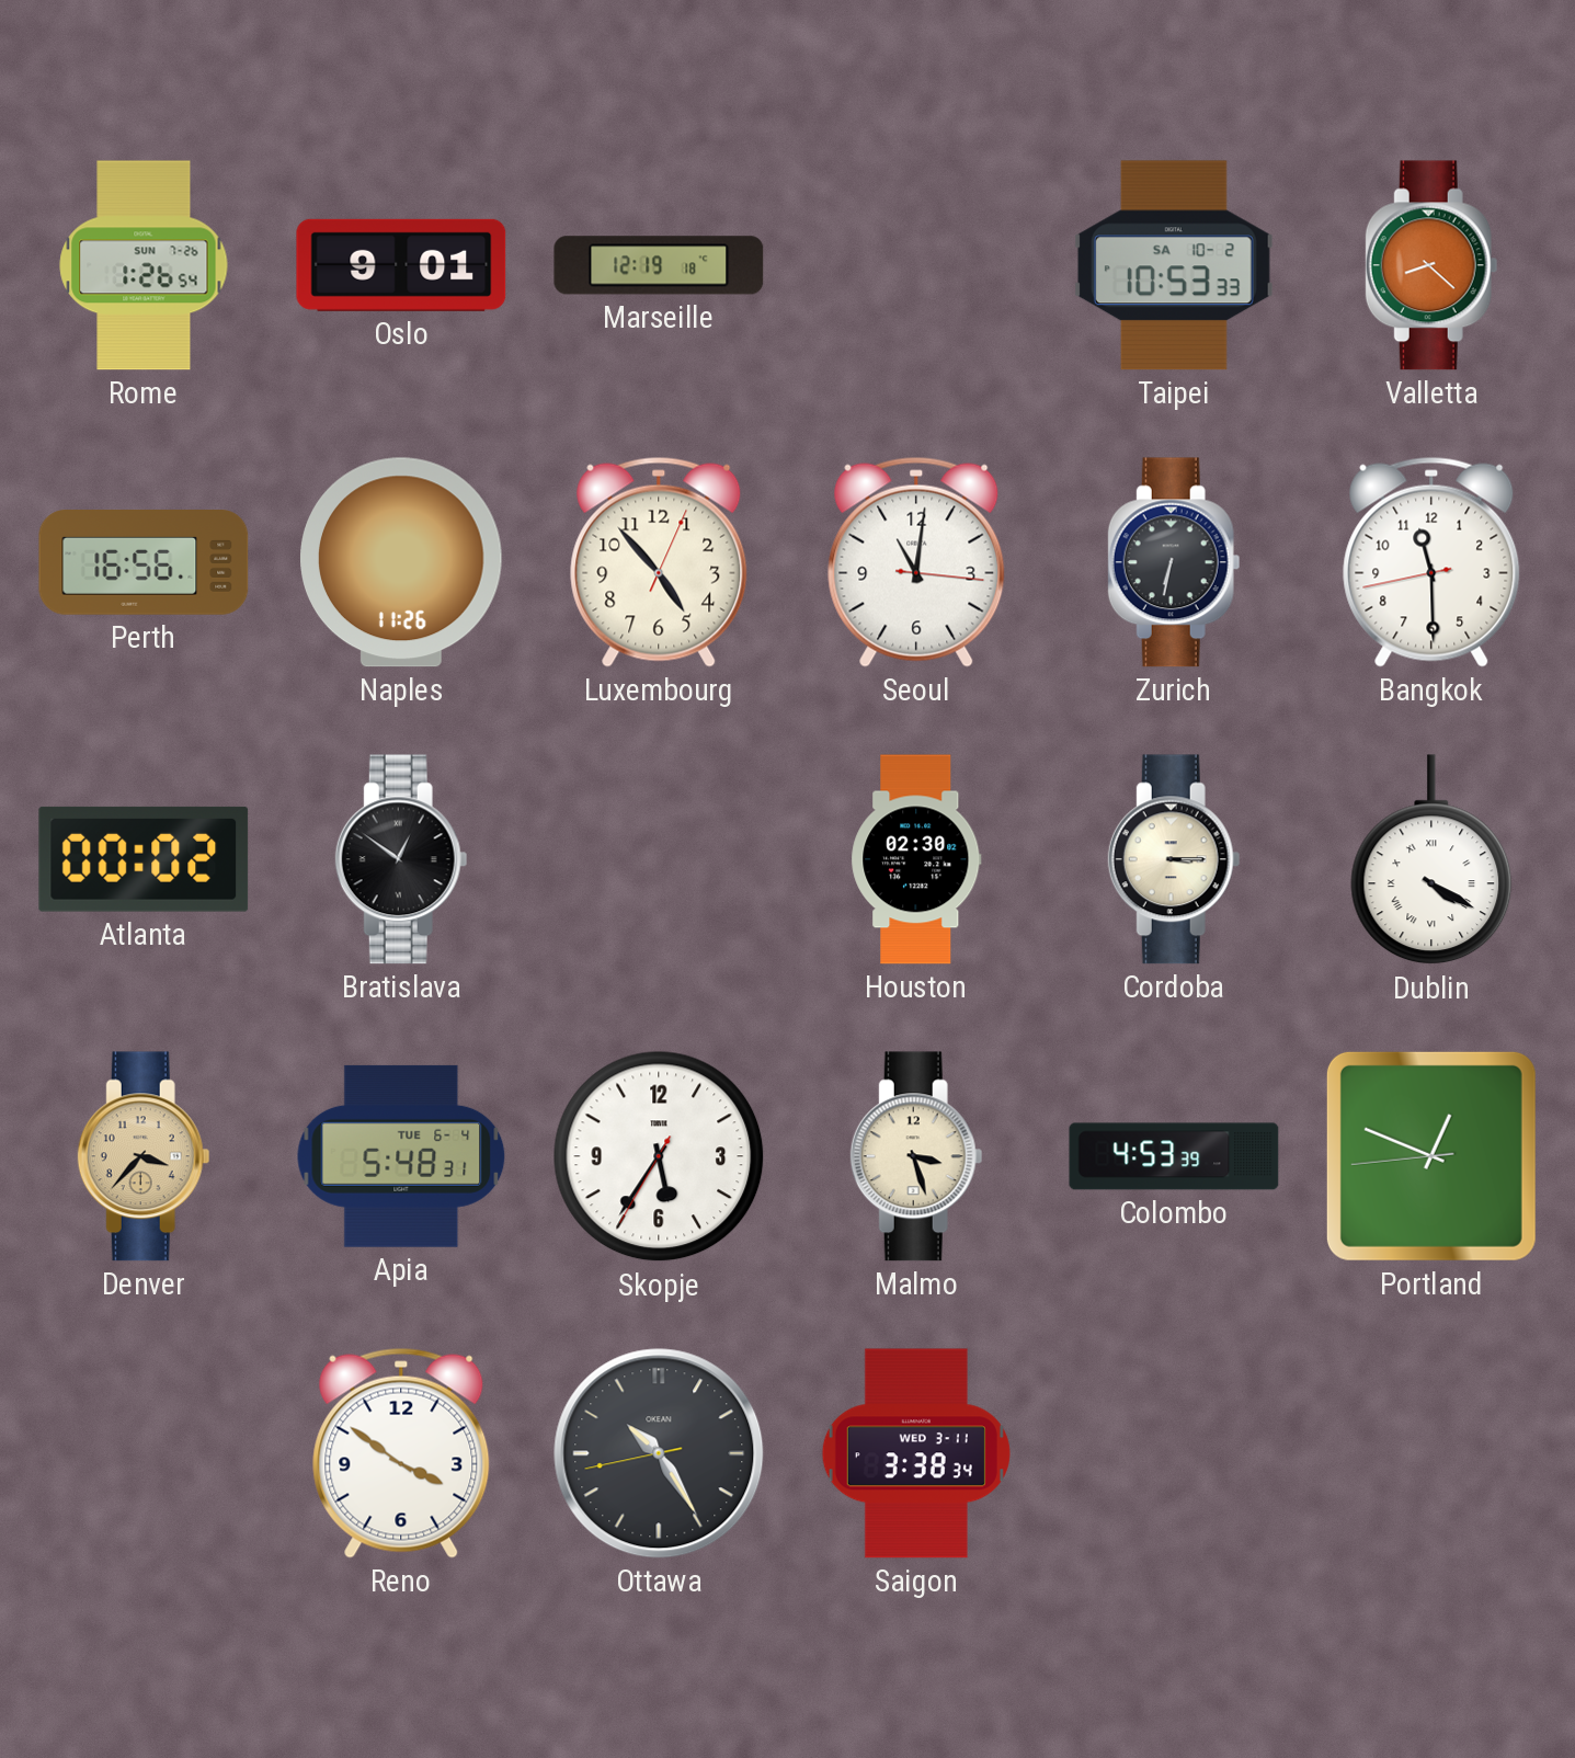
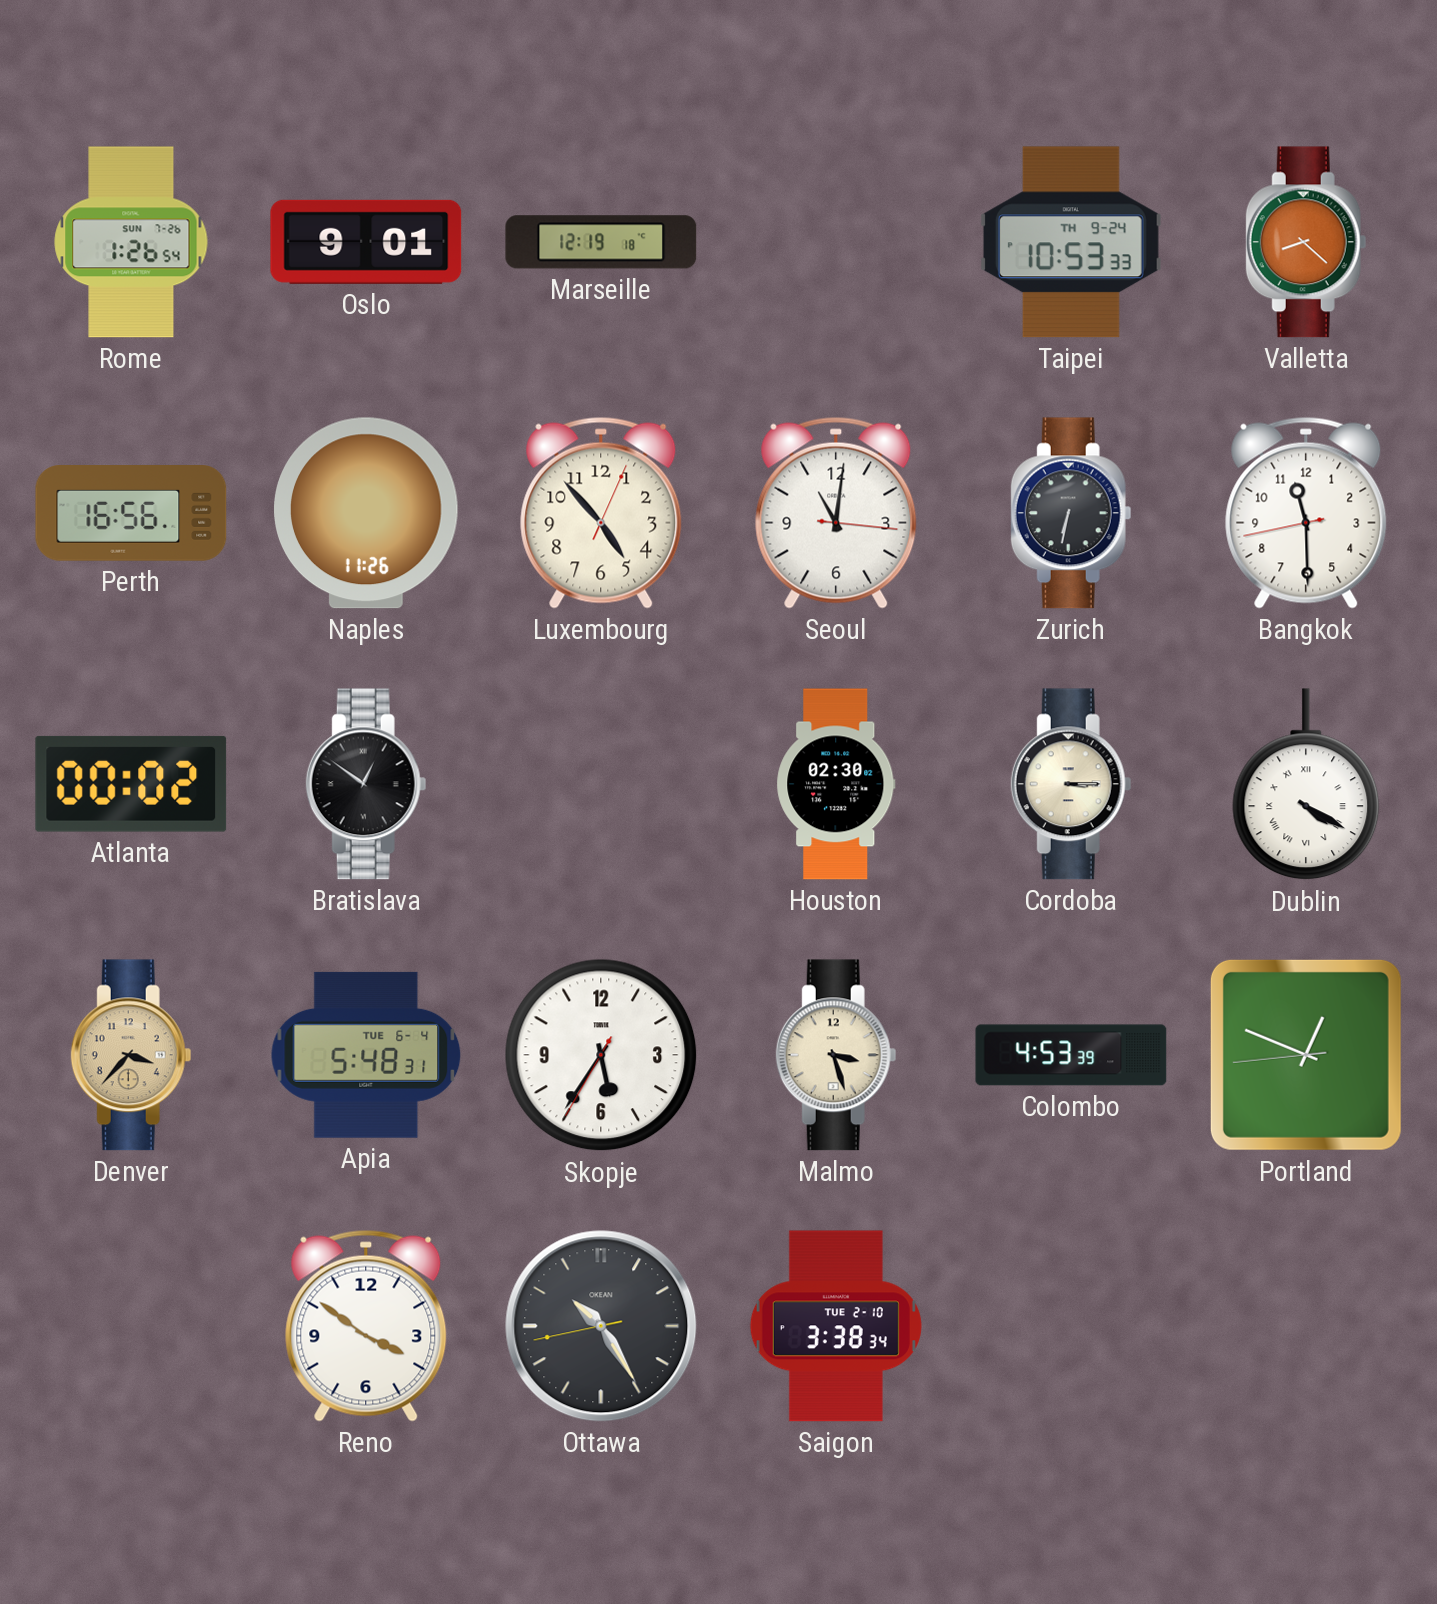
Taipei date: SA 10-2 -> TH 9-24
Saigon date: WED 3-11 -> TUE 2-10
